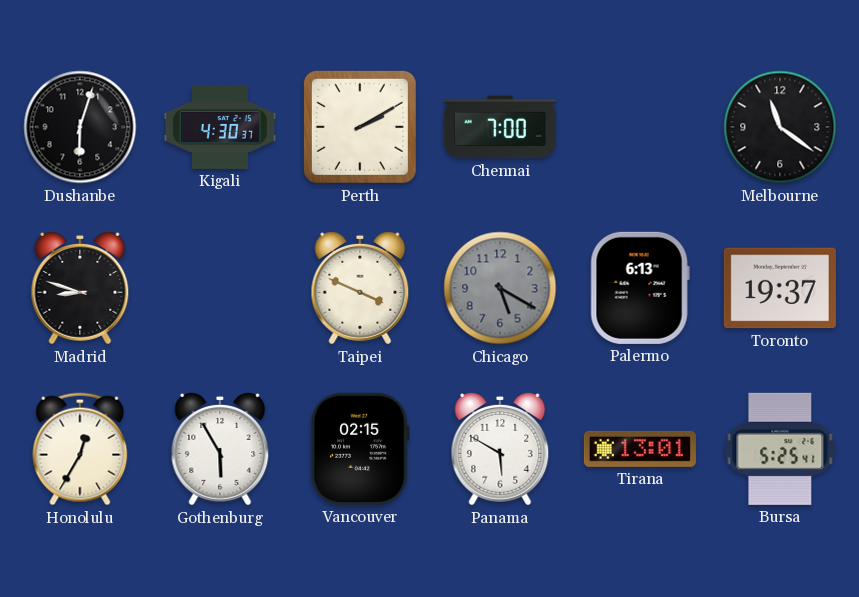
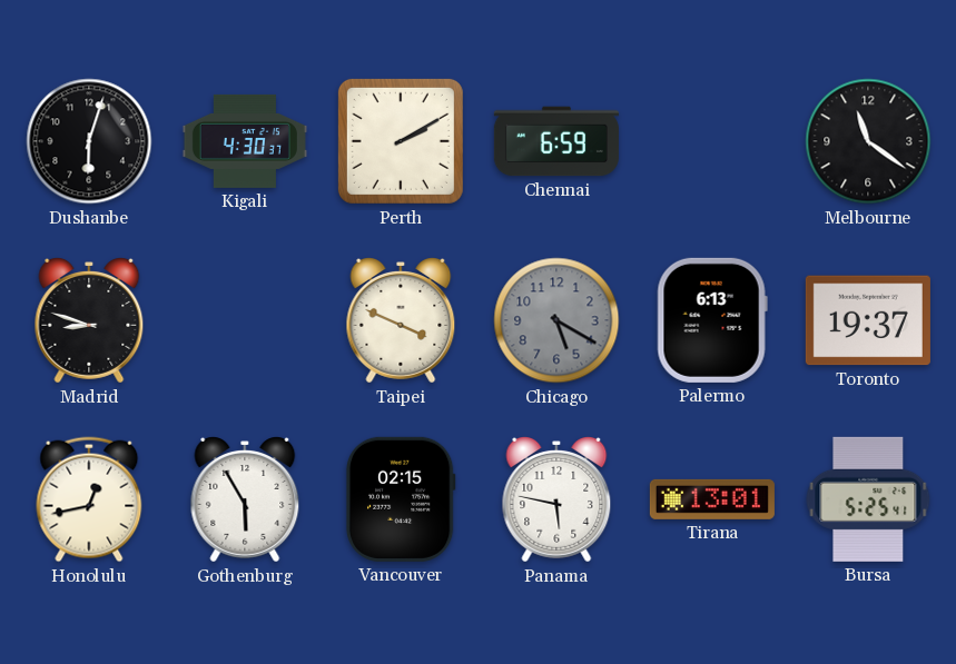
Chennai: 7:00 -> 6:59
Honolulu: 12:35 -> 12:43
Panama: 5:50 -> 5:47
